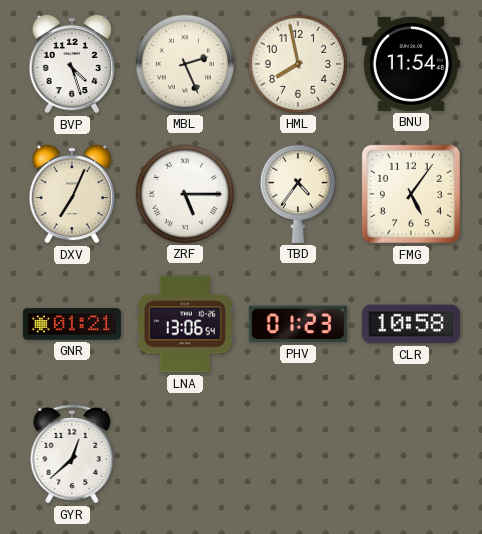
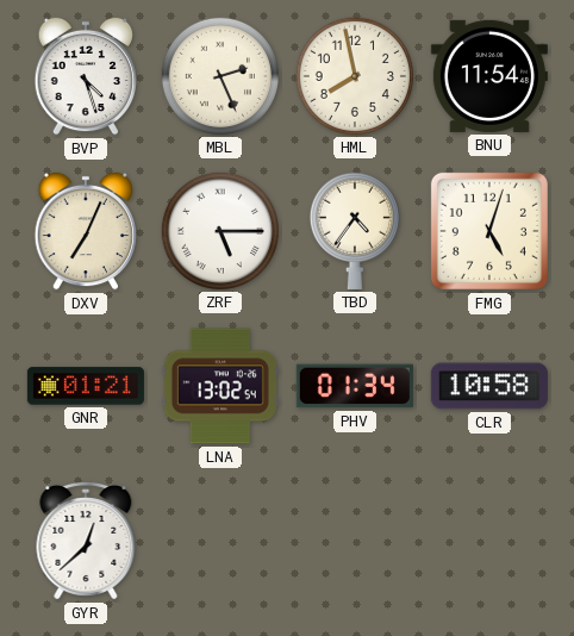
FMG: 5:06 -> 5:03
LNA: 13:06 -> 13:02
PHV: 01:23 -> 01:34
